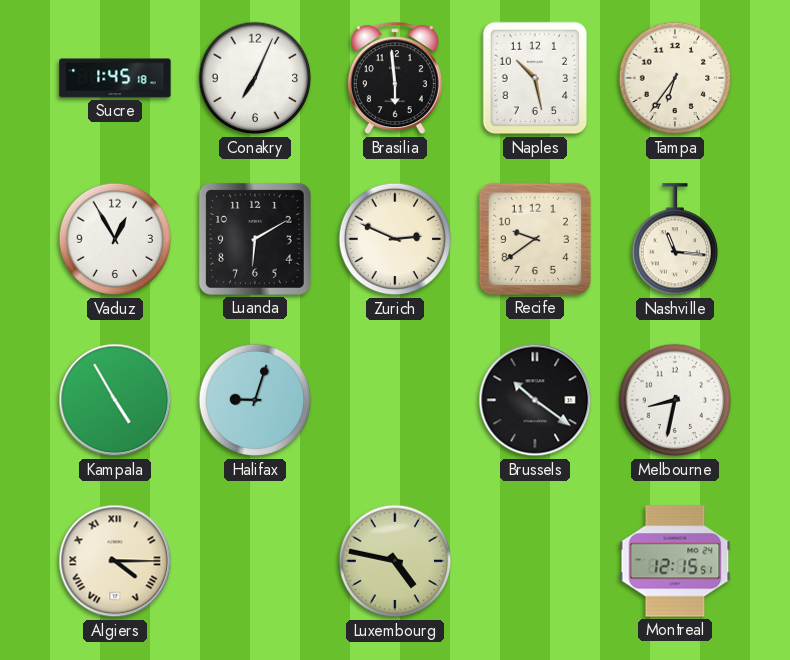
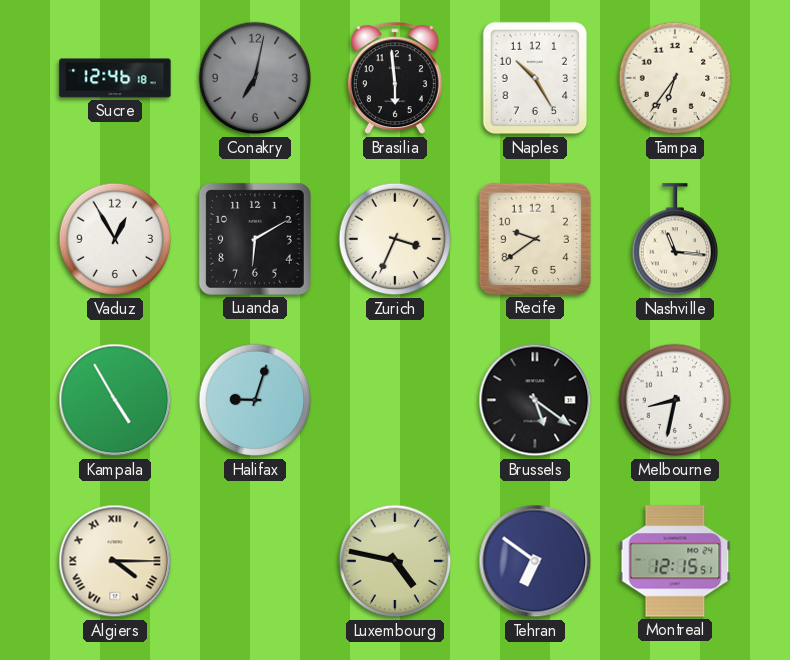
Sucre: 1:45 -> 12:46
Conakry: 7:04 -> 7:02
Conakry dial: white -> grey
Naples: 10:28 -> 10:25
Zurich: 2:49 -> 3:34
Brussels: 10:21 -> 5:21
Tehran: none -> 6:51
